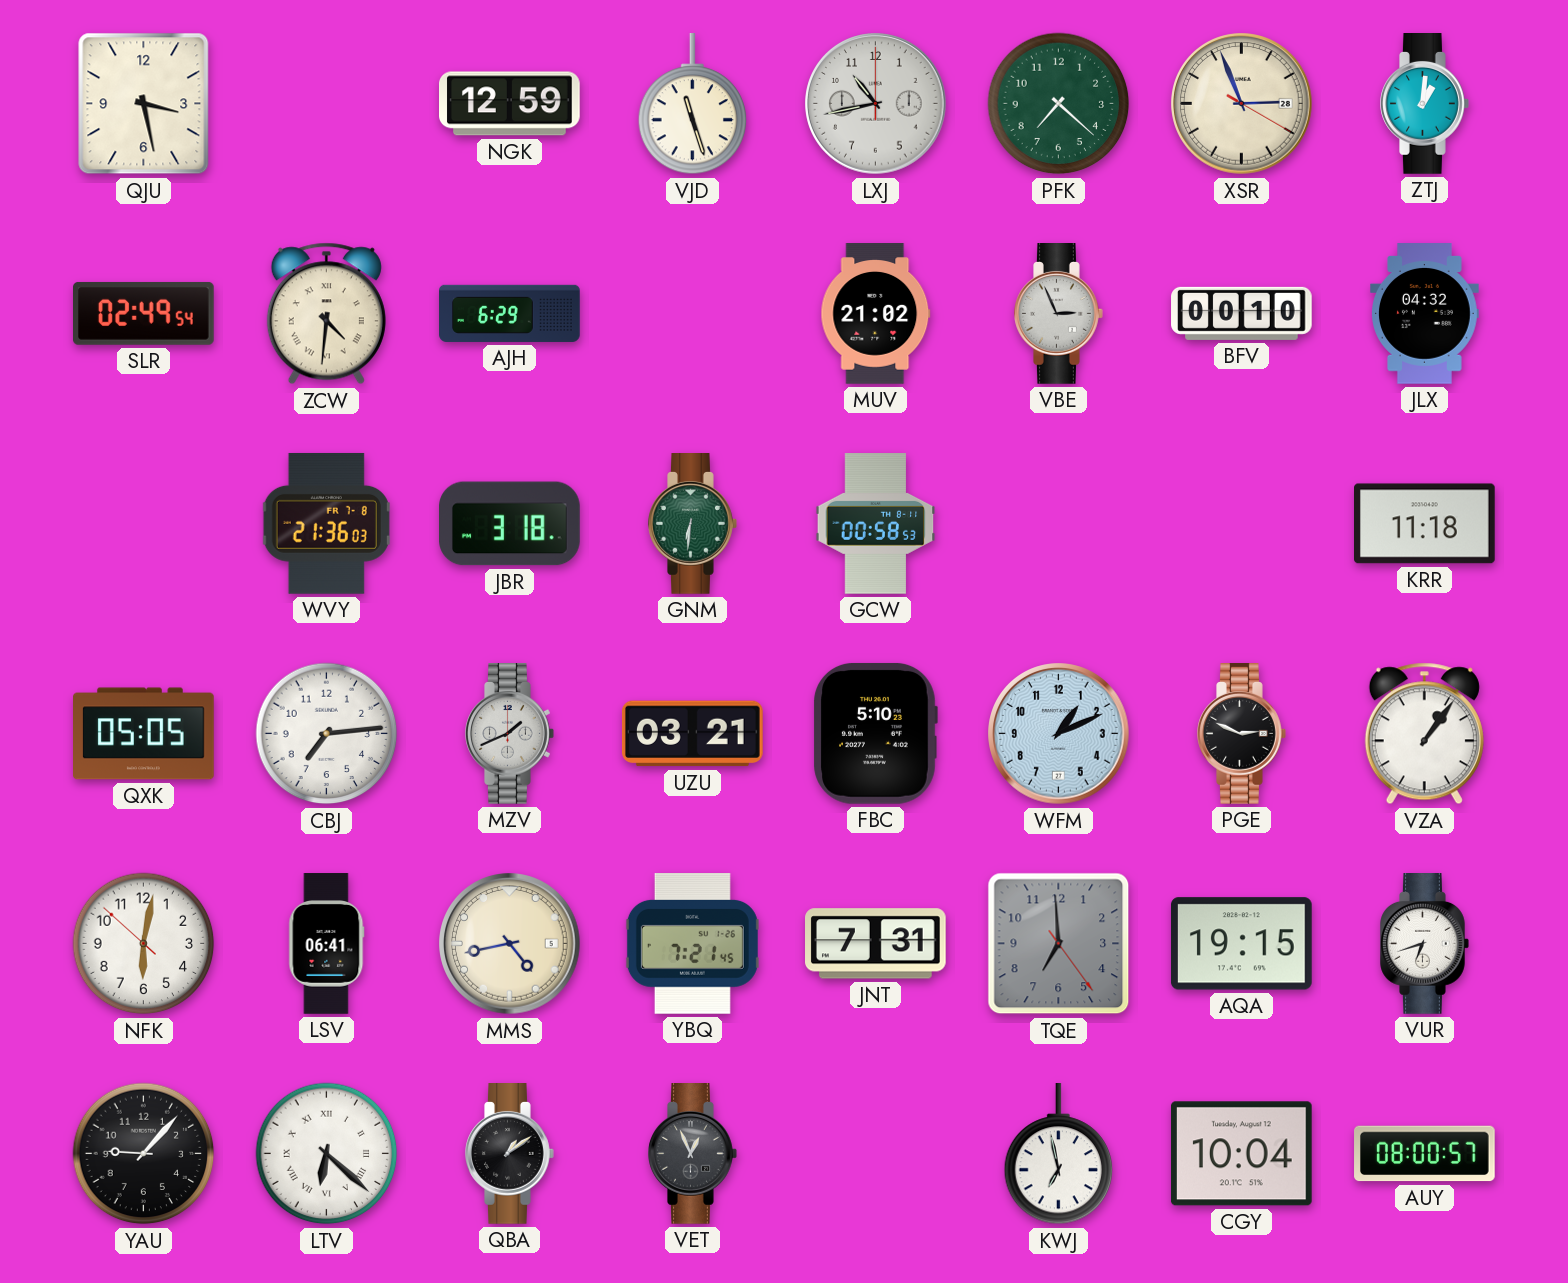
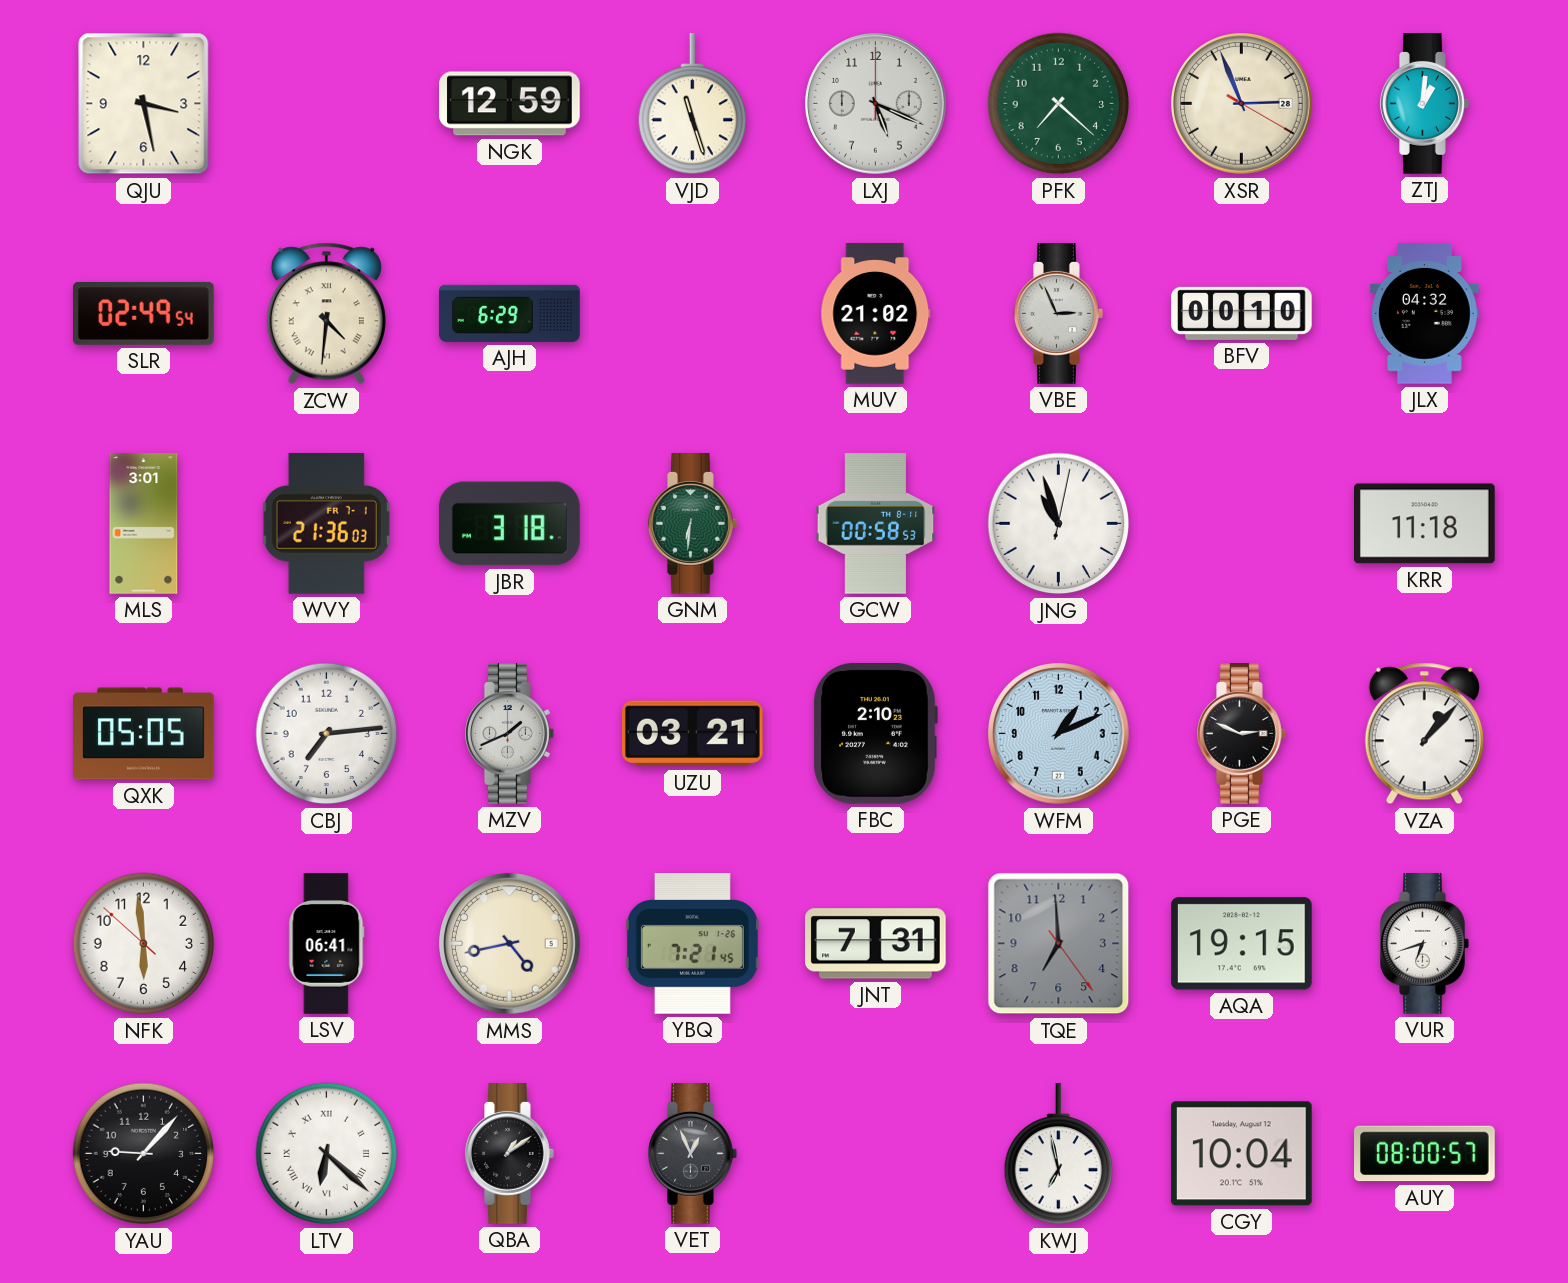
LXJ: 10:43 -> 5:19
MLS: none -> 3:01
WVY date: FR 7-8 -> FR 7-1
JNG: none -> 10:57
FBC: 5:10 -> 2:10
VZA: 1:06 -> 1:07
NFK: 6:01 -> 5:58
